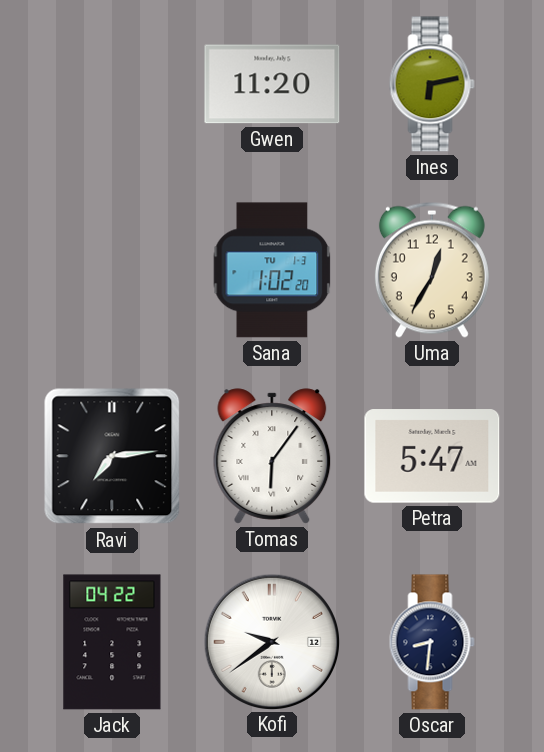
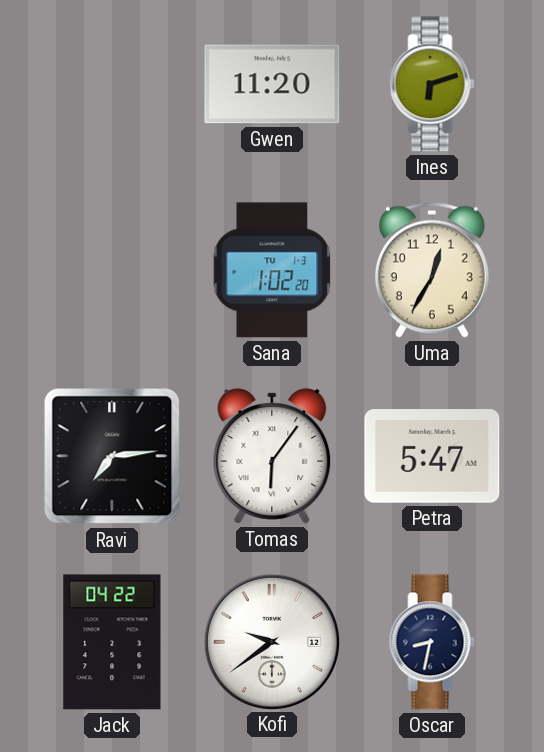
Ines: 6:13 -> 6:12
Oscar: 8:31 -> 8:32
